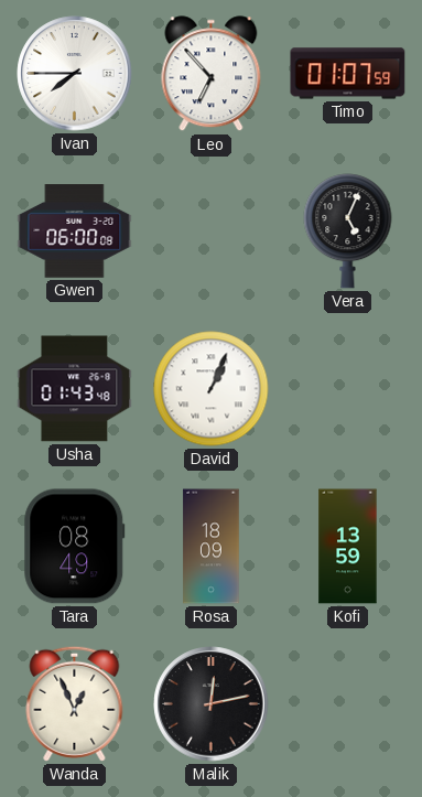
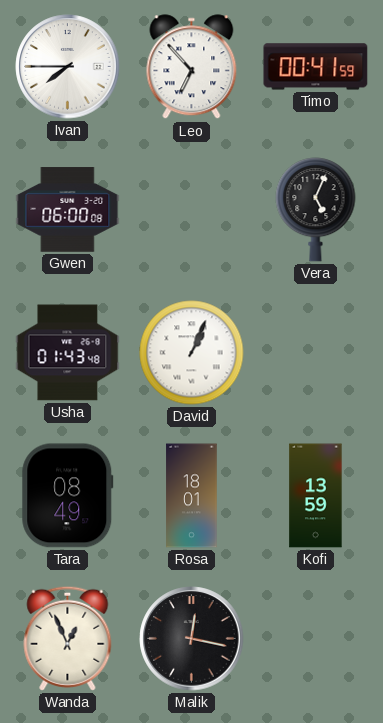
Timo: 01:07 -> 00:41
Rosa: 18:09 -> 18:01
Malik: 12:13 -> 12:17
